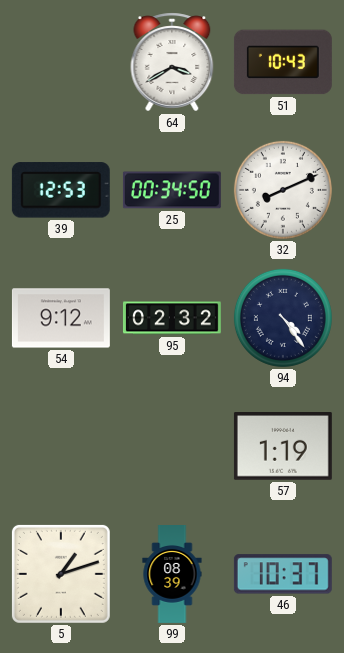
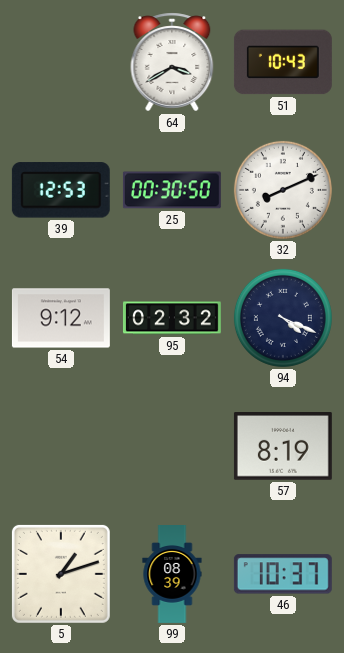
25: 00:34 -> 00:30
94: 4:24 -> 4:19
57: 1:19 -> 8:19
